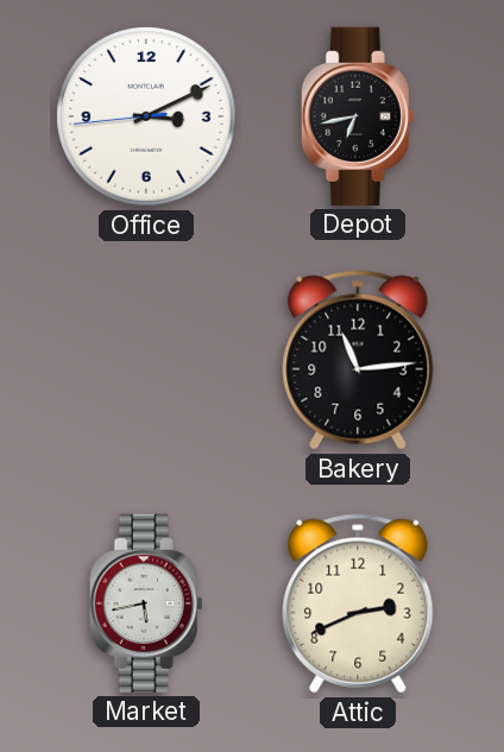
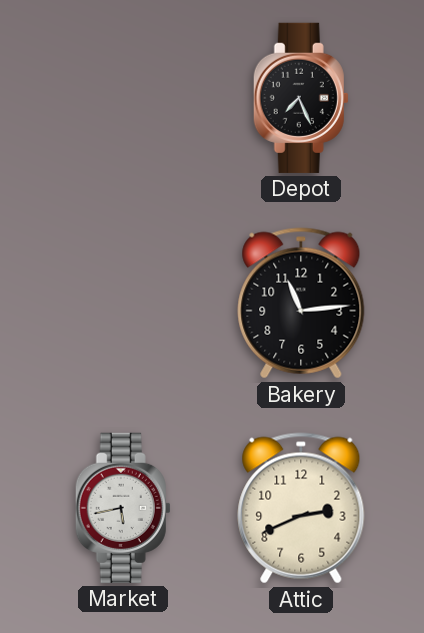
Office: 3:10 -> none
Depot: 6:43 -> 7:26
